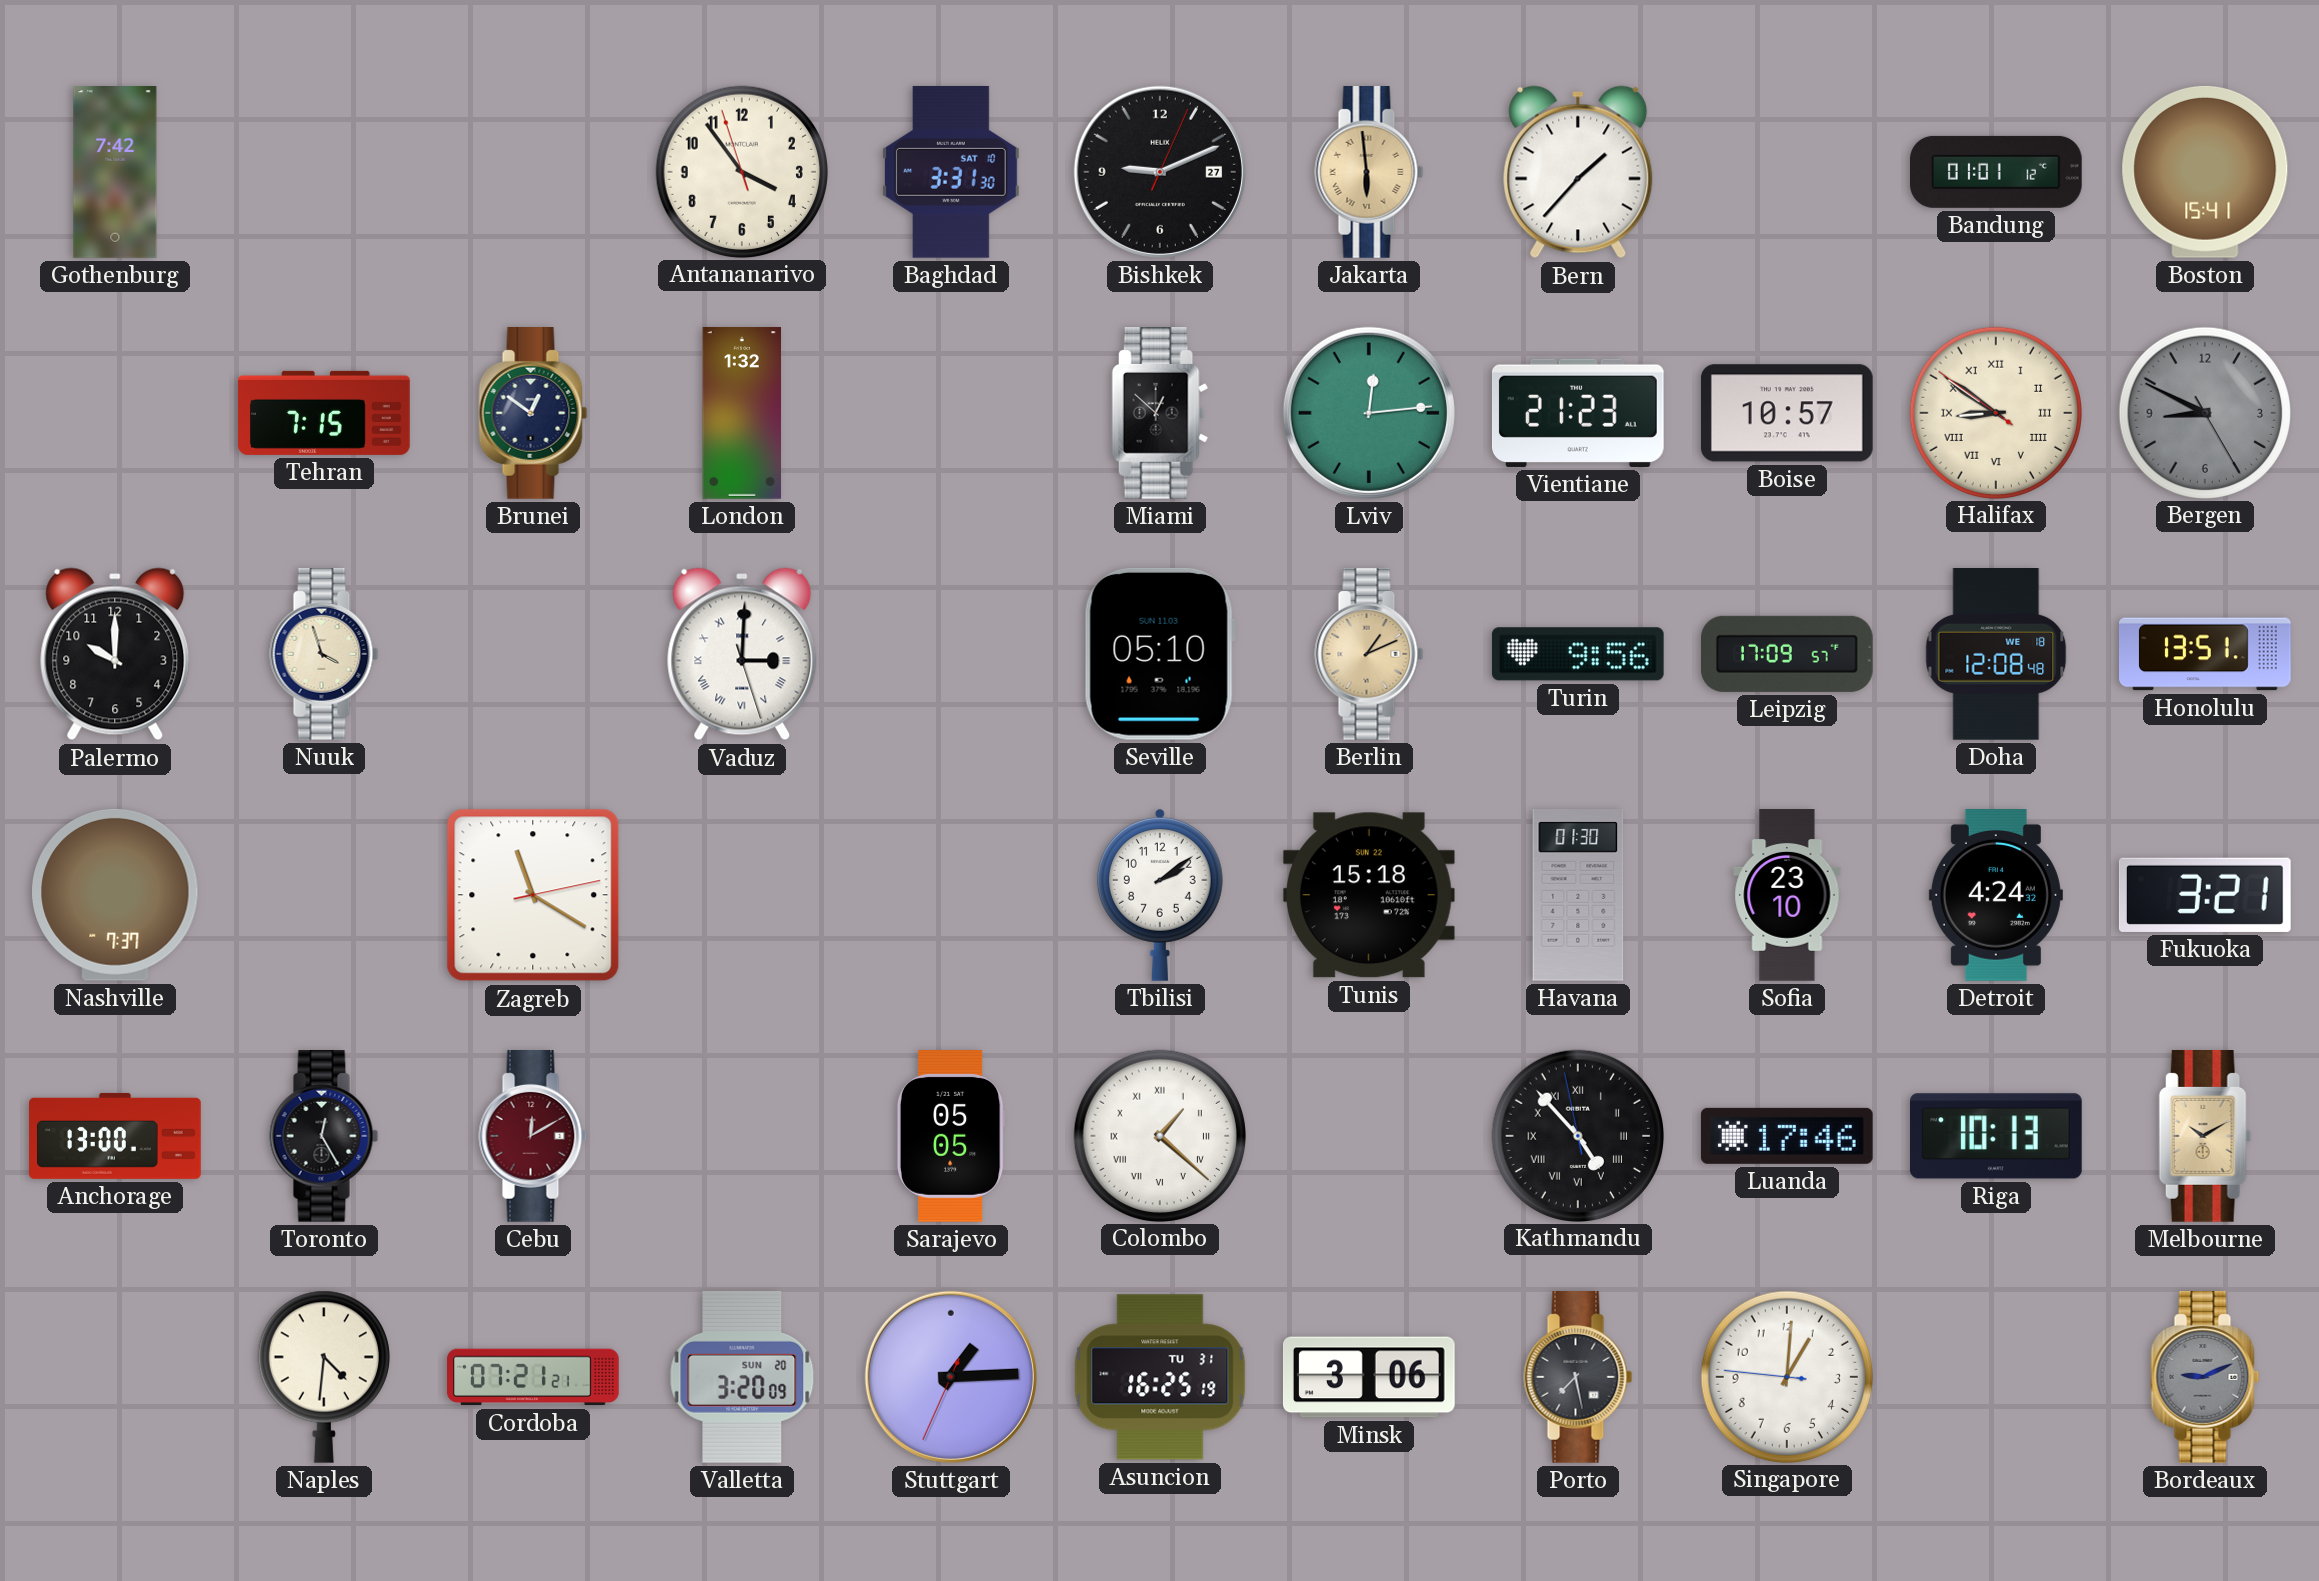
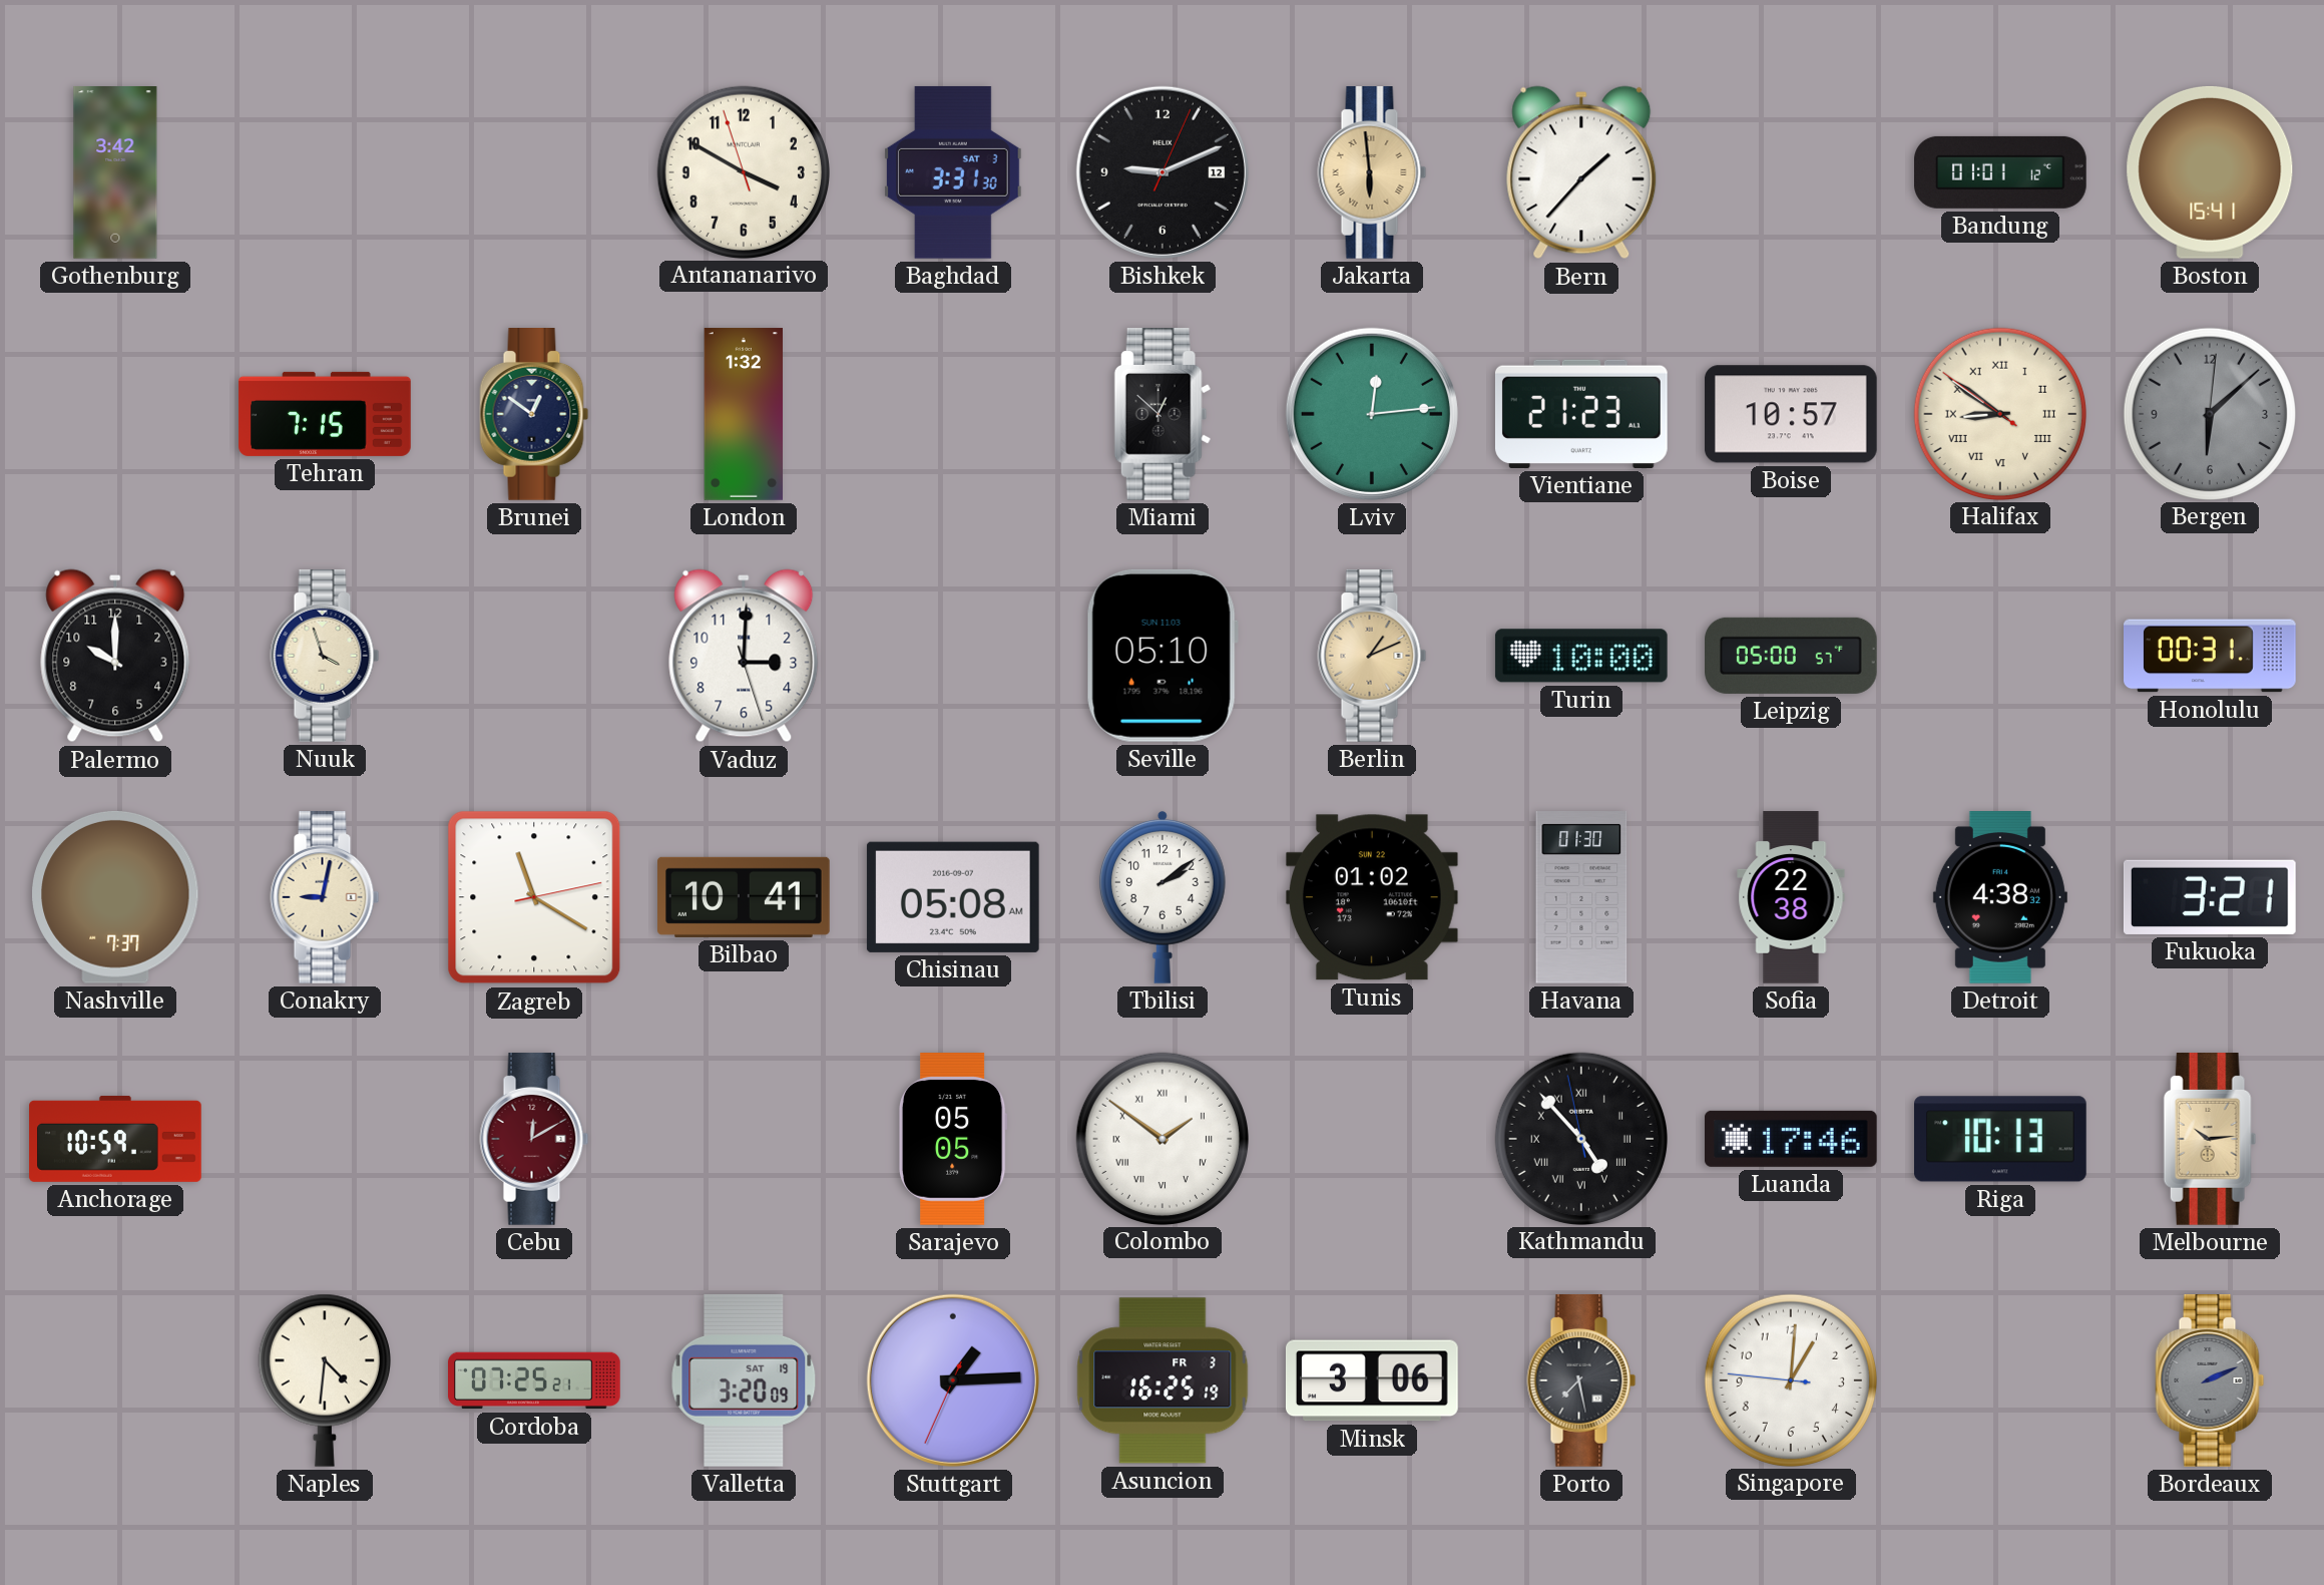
Gothenburg: 7:42 -> 3:42
Antananarivo: 3:53 -> 3:49
Baghdad date: SAT 10 -> SAT 3
Bishkek date: 27 -> 12
Bergen: 8:49 -> 6:08
Vaduz numerals: Roman -> Arabic
Turin: 9:56 -> 10:00
Leipzig: 17:09 -> 05:00
Doha: 12:08 -> none
Honolulu: 13:51 -> 00:31
Conakry: none -> 9:02
Bilbao: none -> 10:41
Chisinau: none -> 05:08
Tunis: 15:18 -> 01:02
Sofia: 23:10 -> 22:38
Detroit: 4:24 -> 4:38
Anchorage: 13:00 -> 10:59
Toronto: 12:25 -> none
Colombo: 1:22 -> 1:51
Melbourne: 10:10 -> 10:14
Cordoba: 07:21 -> 07:25
Valletta date: SUN 20 -> SAT 19
Asuncion date: TU 31 -> FR 3
Bordeaux: 9:11 -> 2:11
